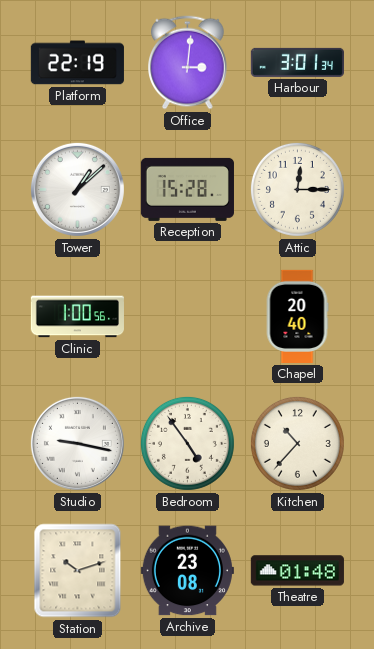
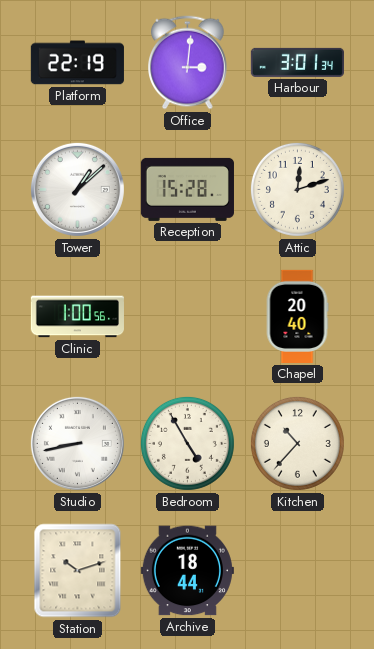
Attic: 12:15 -> 12:12
Studio: 9:17 -> 8:43
Bedroom: 4:54 -> 4:55
Archive: 23:08 -> 18:44
Theatre: 01:48 -> none
